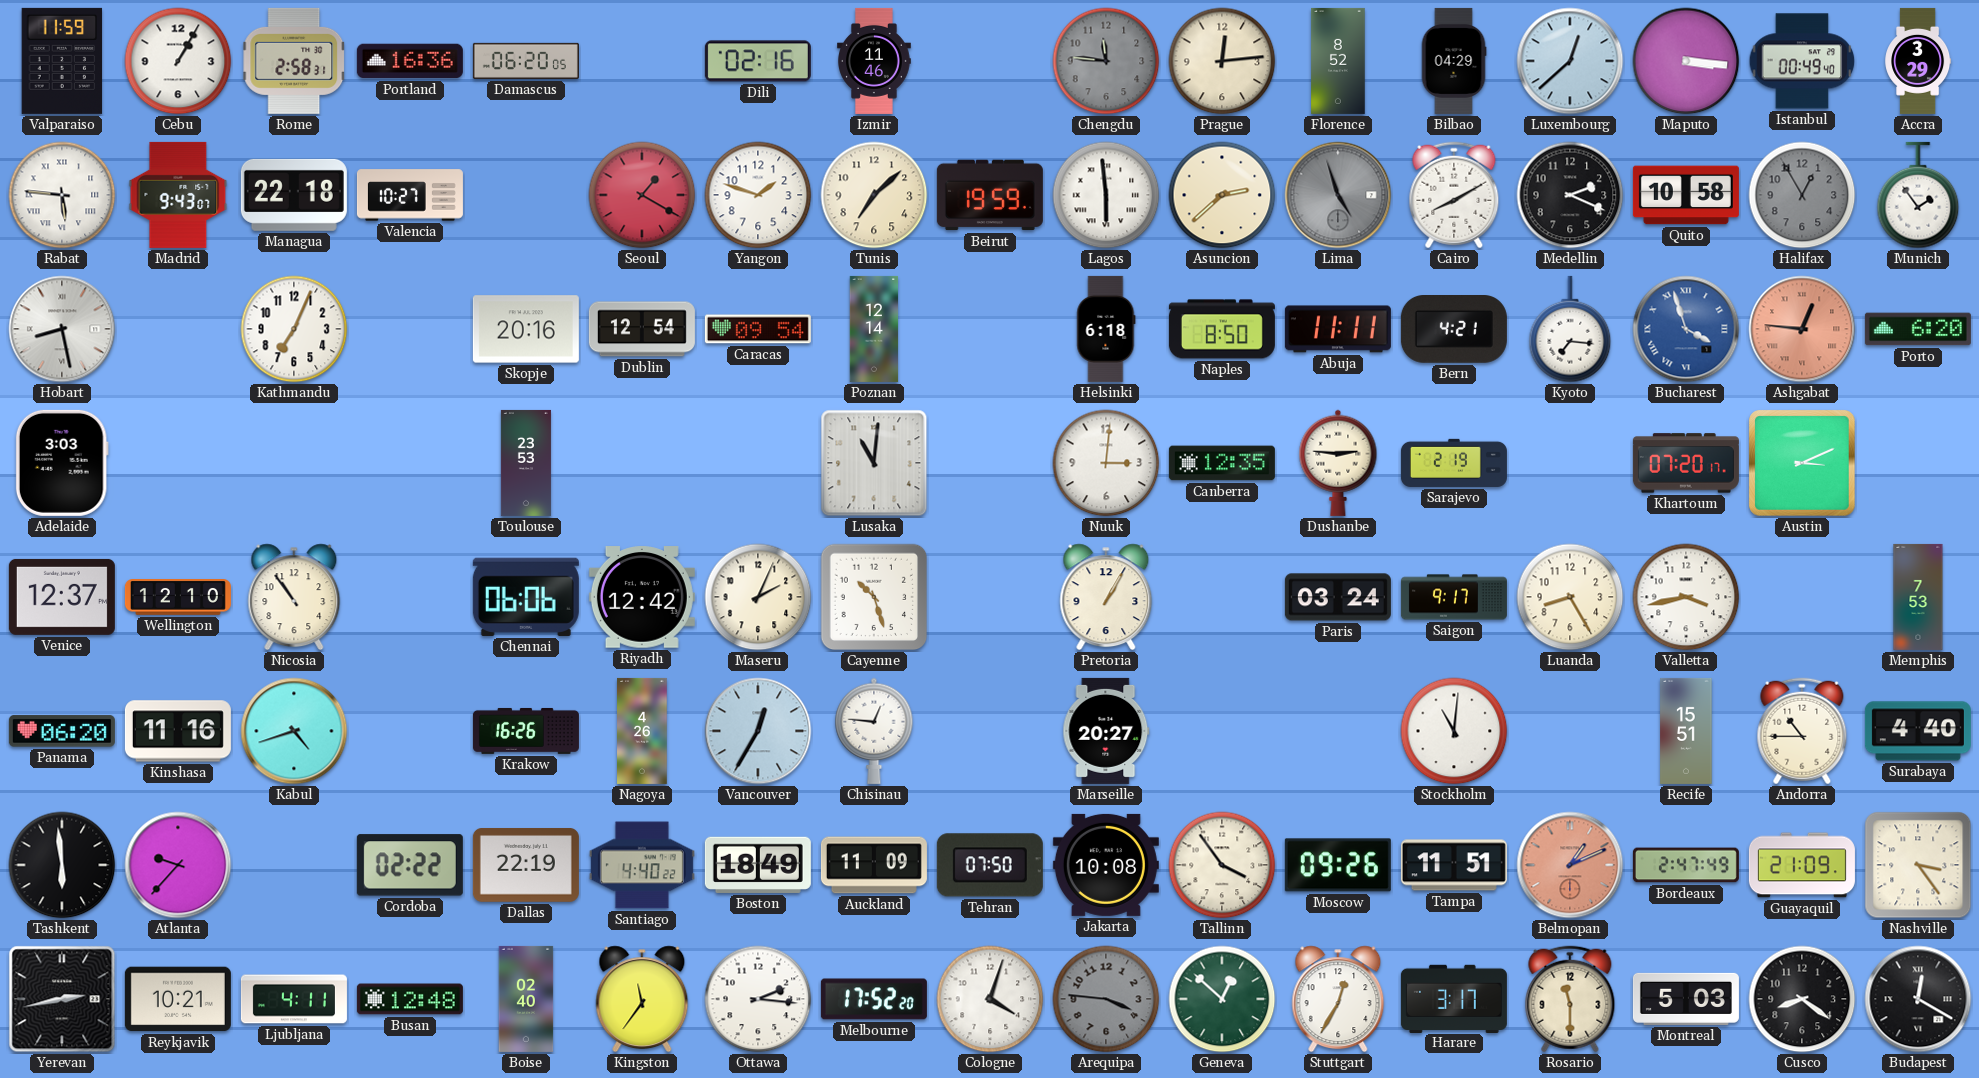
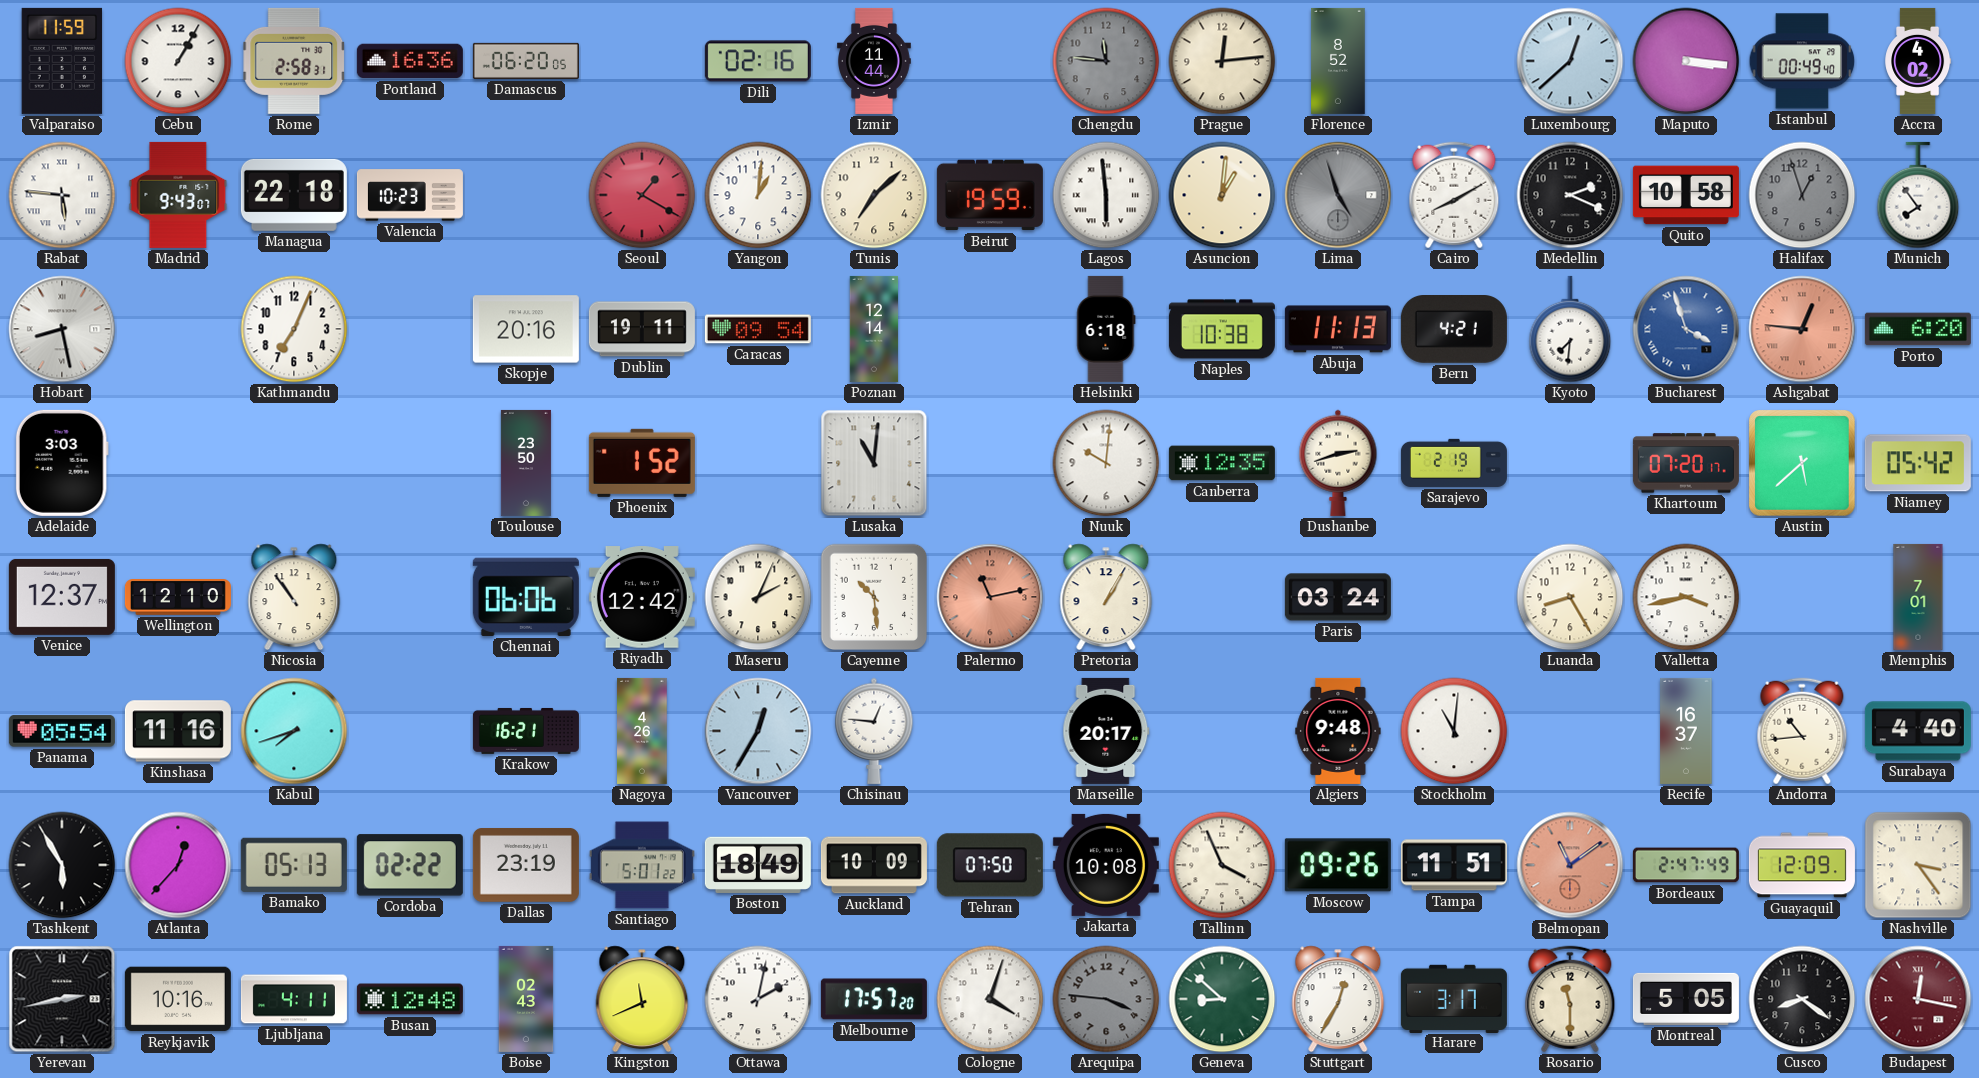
Izmir: 11:46 -> 11:44
Bilbao: 04:29 -> none
Accra: 3:29 -> 4:02
Valencia: 10:27 -> 10:23
Yangon: 1:48 -> 1:01
Asuncion: 2:38 -> 1:01
Halifax: 12:55 -> 12:57
Munich: 1:54 -> 7:54
Dublin: 12:54 -> 19:11
Naples: 8:50 -> 10:38
Abuja: 11:11 -> 11:13
Kyoto: 7:16 -> 7:31
Toulouse: 23:53 -> 23:50
Phoenix: none -> 1:52
Nuuk: 3:01 -> 10:01
Dushanbe: 2:46 -> 2:42
Austin: 3:11 -> 5:38
Niamey: none -> 05:42
Cayenne: 10:27 -> 10:29
Palermo: none -> 11:13
Saigon: 9:17 -> none
Memphis: 7:53 -> 7:01
Panama: 06:20 -> 05:54
Kabul: 4:42 -> 7:42
Krakow: 16:26 -> 16:21
Marseille: 20:27 -> 20:17
Algiers: none -> 9:48
Recife: 15:51 -> 16:37
Andorra: 10:45 -> 10:44
Tashkent: 5:59 -> 5:55
Atlanta: 9:37 -> 12:37
Bamako: none -> 05:13
Dallas: 22:19 -> 23:19
Santiago: 4:40 -> 5:01
Auckland: 11:09 -> 10:09
Tallinn: 3:54 -> 3:56
Belmopan: 1:11 -> 11:09
Guayaquil: 21:09 -> 12:09
Reykjavik: 10:21 -> 10:16
Boise: 02:40 -> 02:43
Kingston: 11:36 -> 11:41
Ottawa: 2:16 -> 2:02
Melbourne: 17:52 -> 17:57
Geneva: 12:52 -> 8:52
Montreal: 5:03 -> 5:05
Budapest: 12:20 -> 12:17
Budapest dial: black -> burgundy
